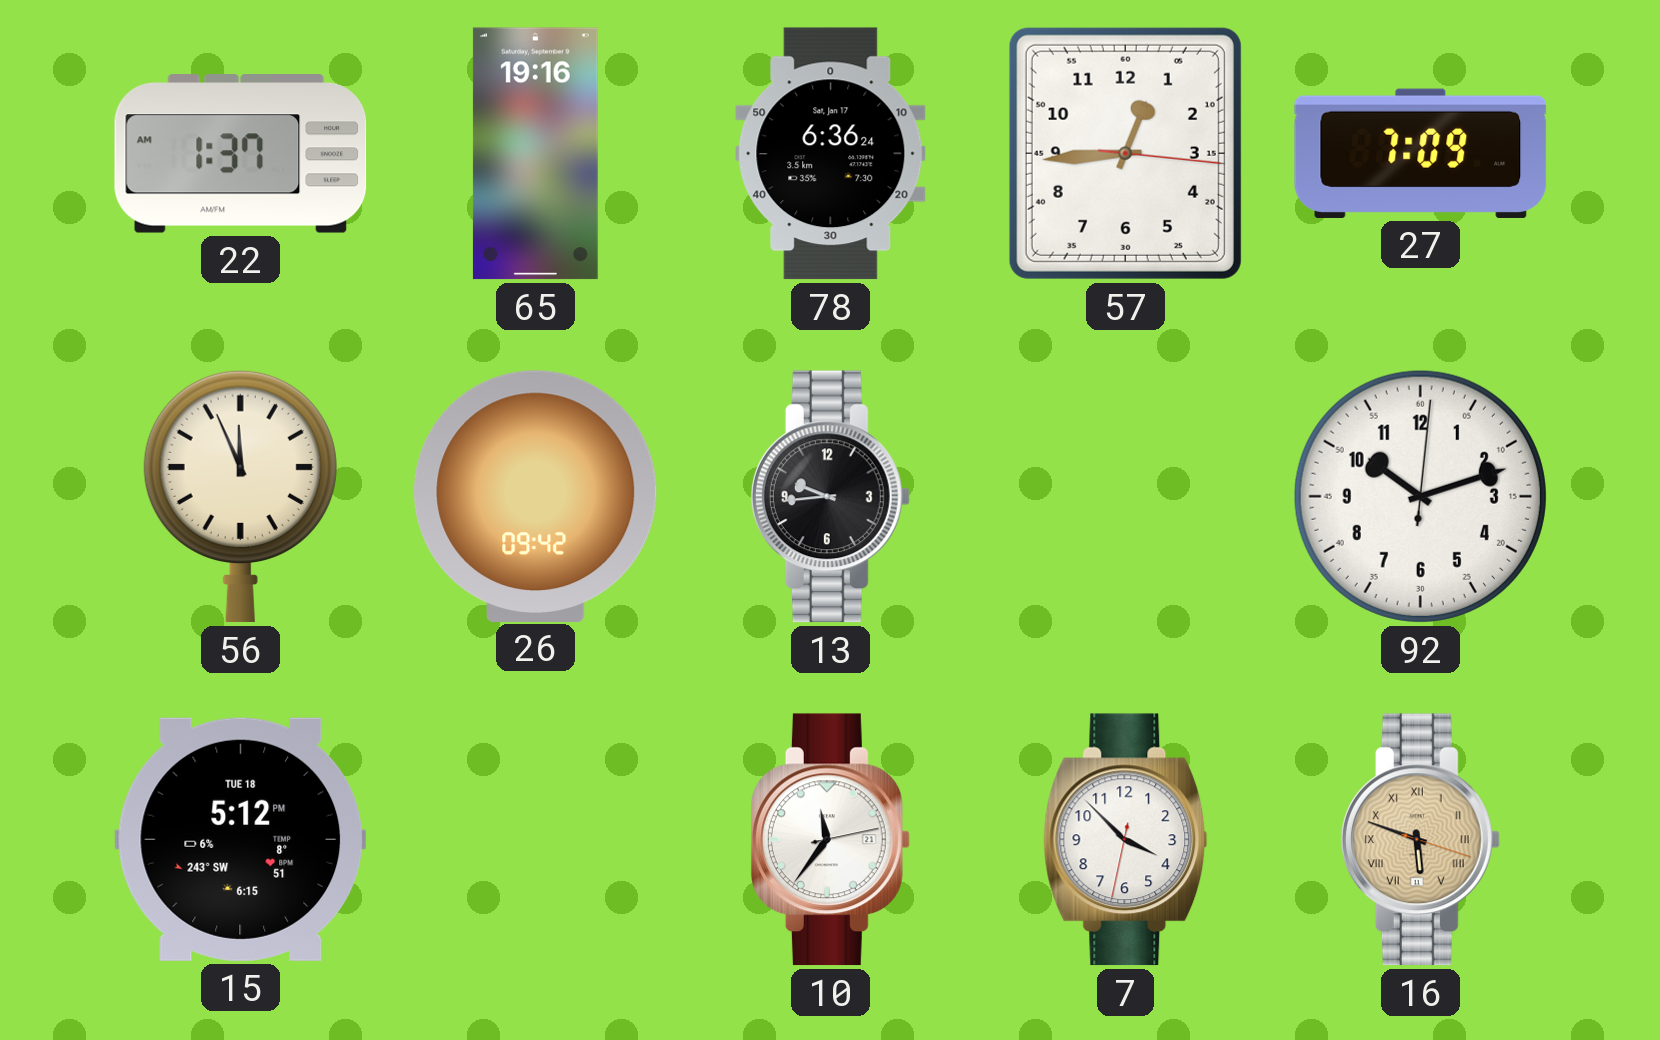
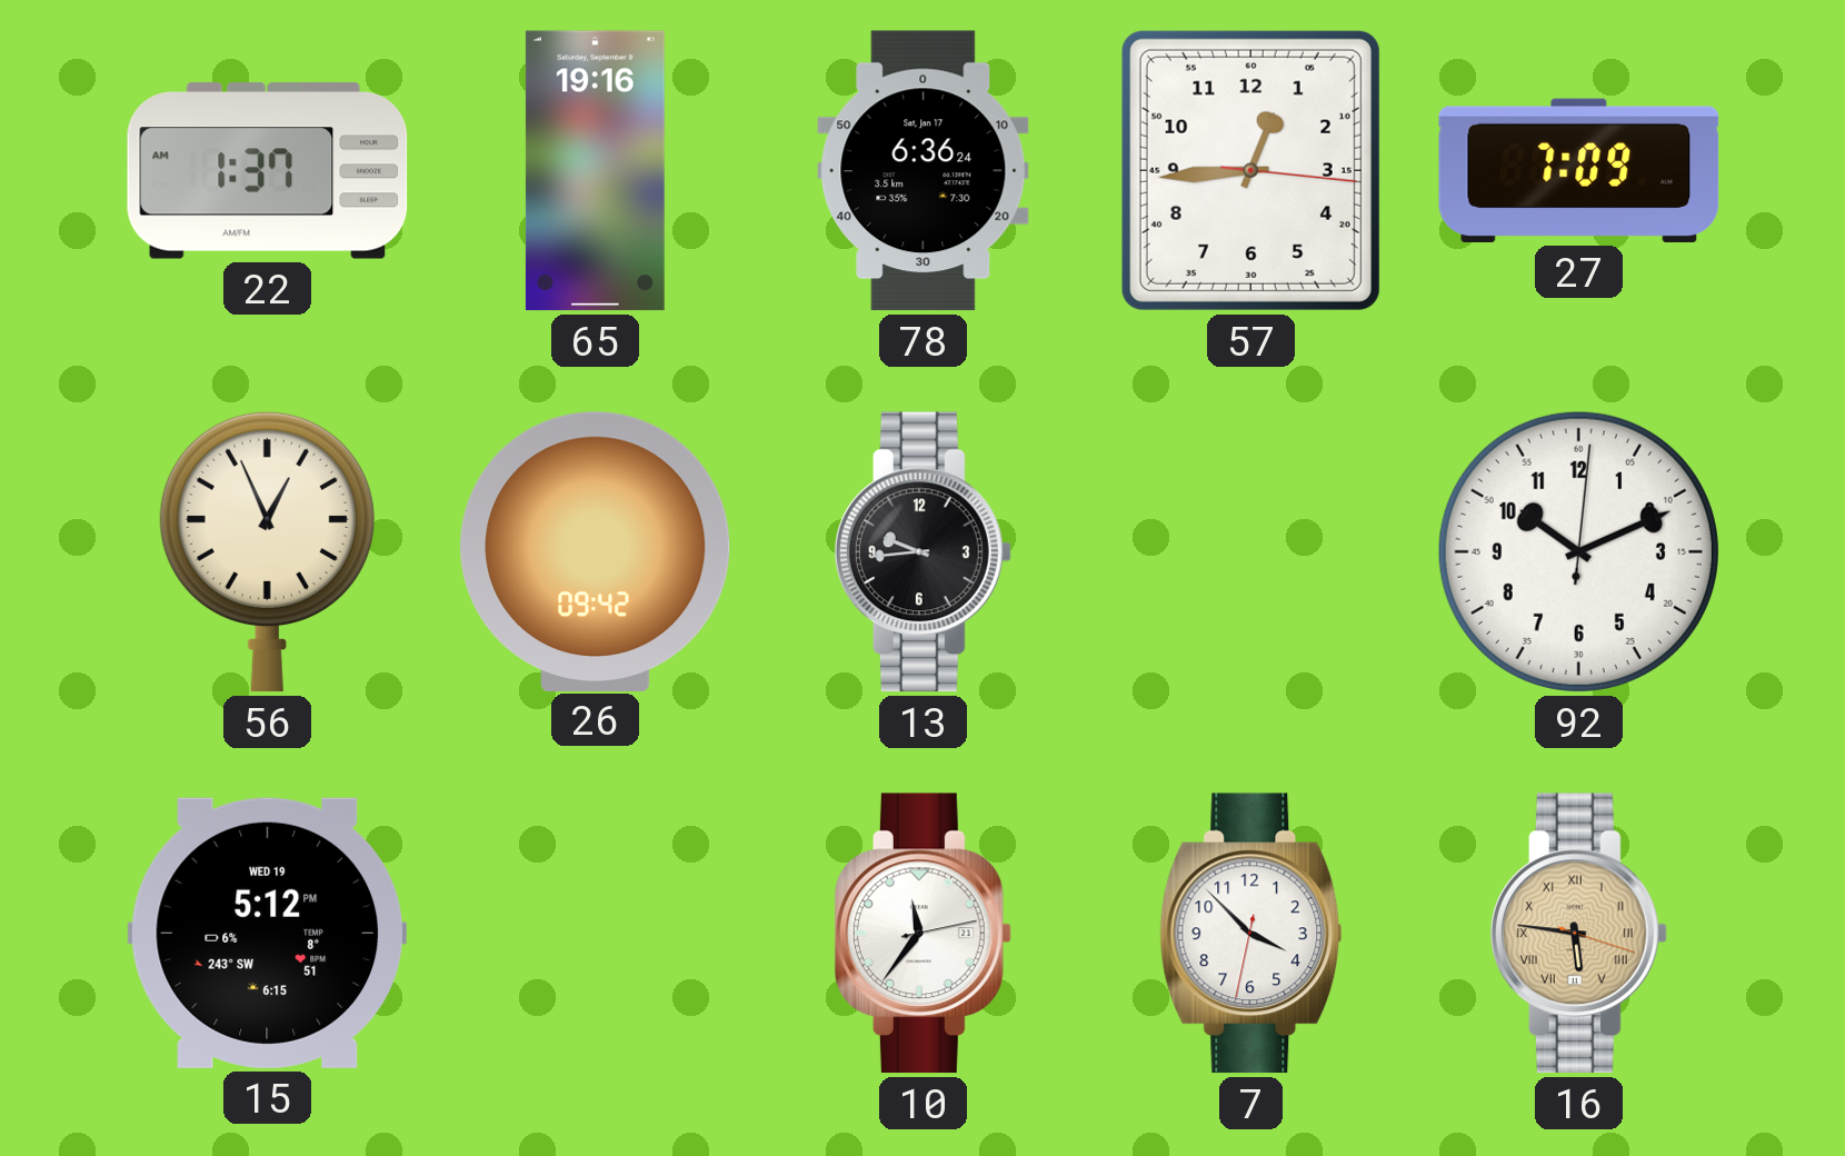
56: 11:56 -> 12:56
92: 10:12 -> 10:11
15 date: TUE 18 -> WED 19
16: 5:48 -> 5:46
